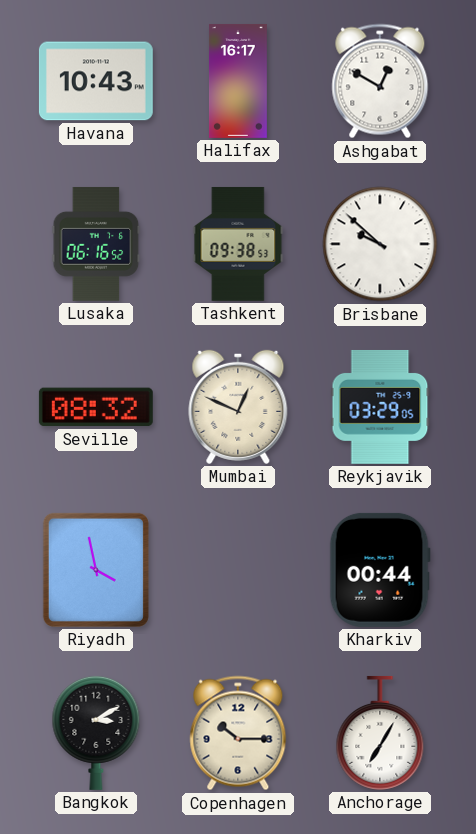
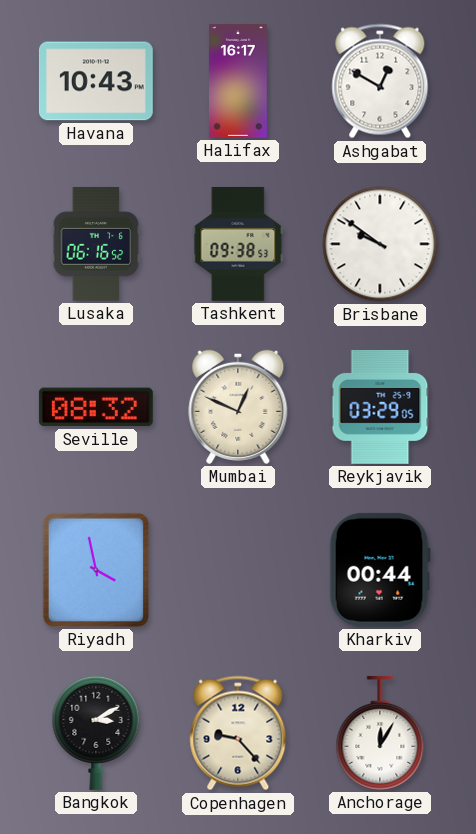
Brisbane: 9:52 -> 9:51
Copenhagen: 10:15 -> 9:23
Anchorage: 7:05 -> 12:05
